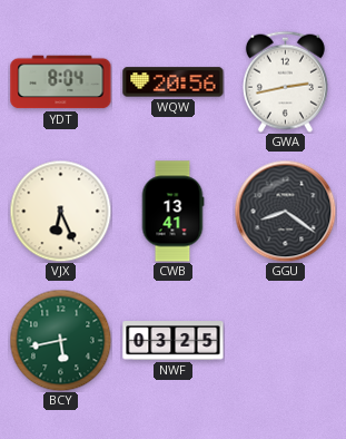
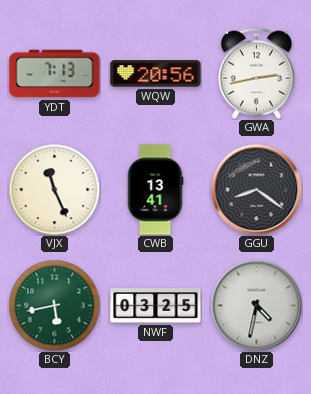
YDT: 8:04 -> 7:13
VJX: 6:26 -> 11:26
DNZ: none -> 4:32
